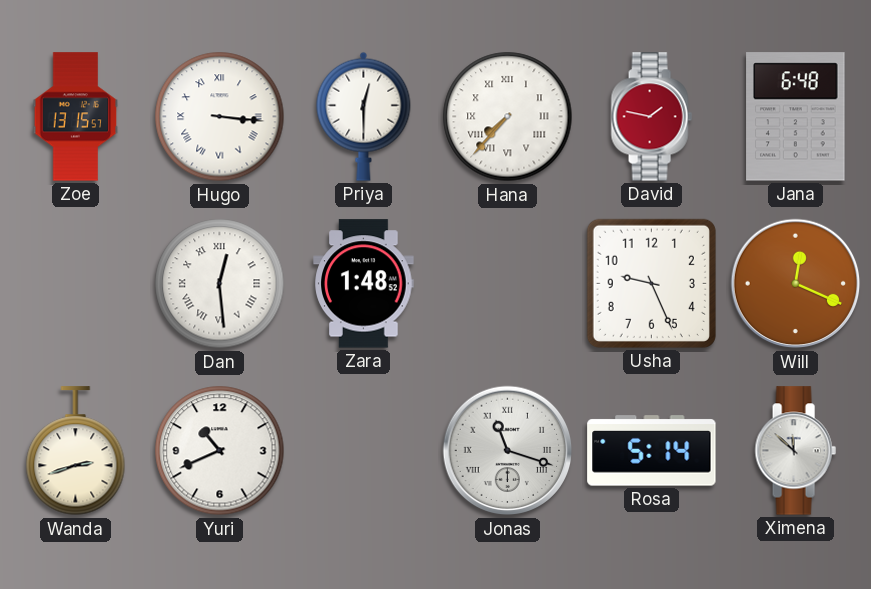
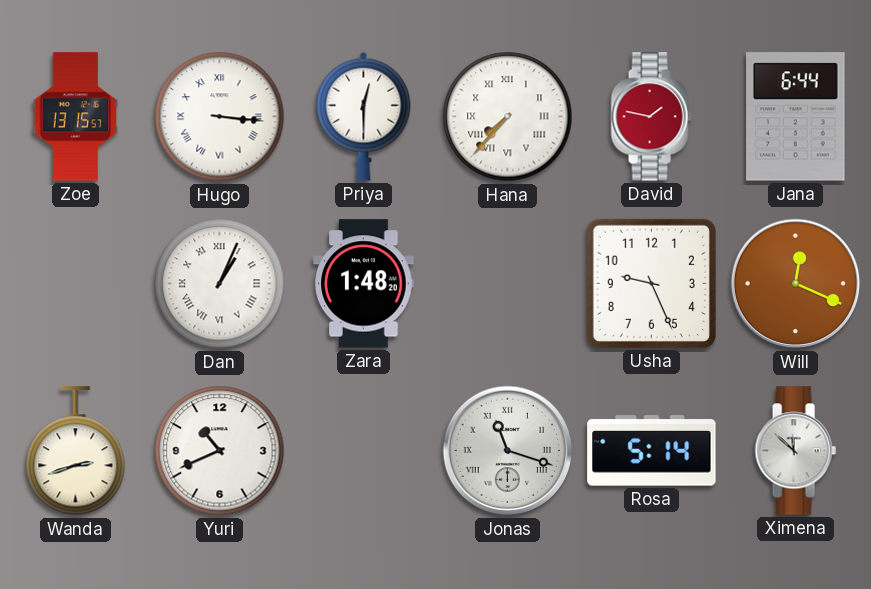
Jana: 6:48 -> 6:44
Dan: 12:29 -> 1:04
Zara: 1:48:52 -> 1:48:20
